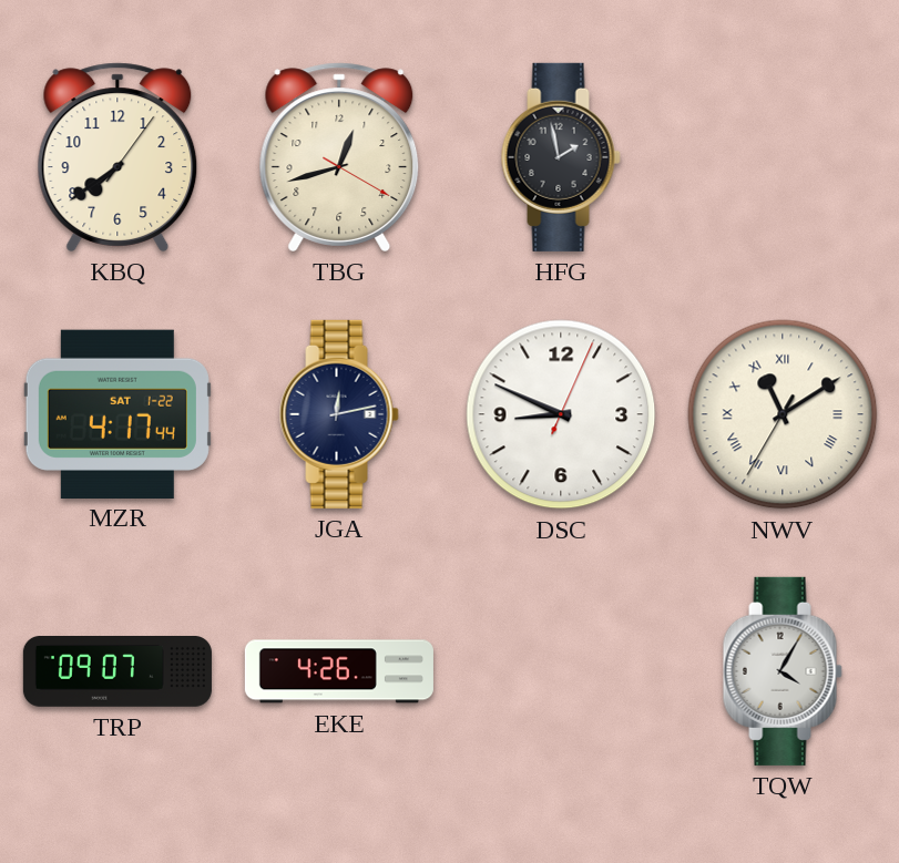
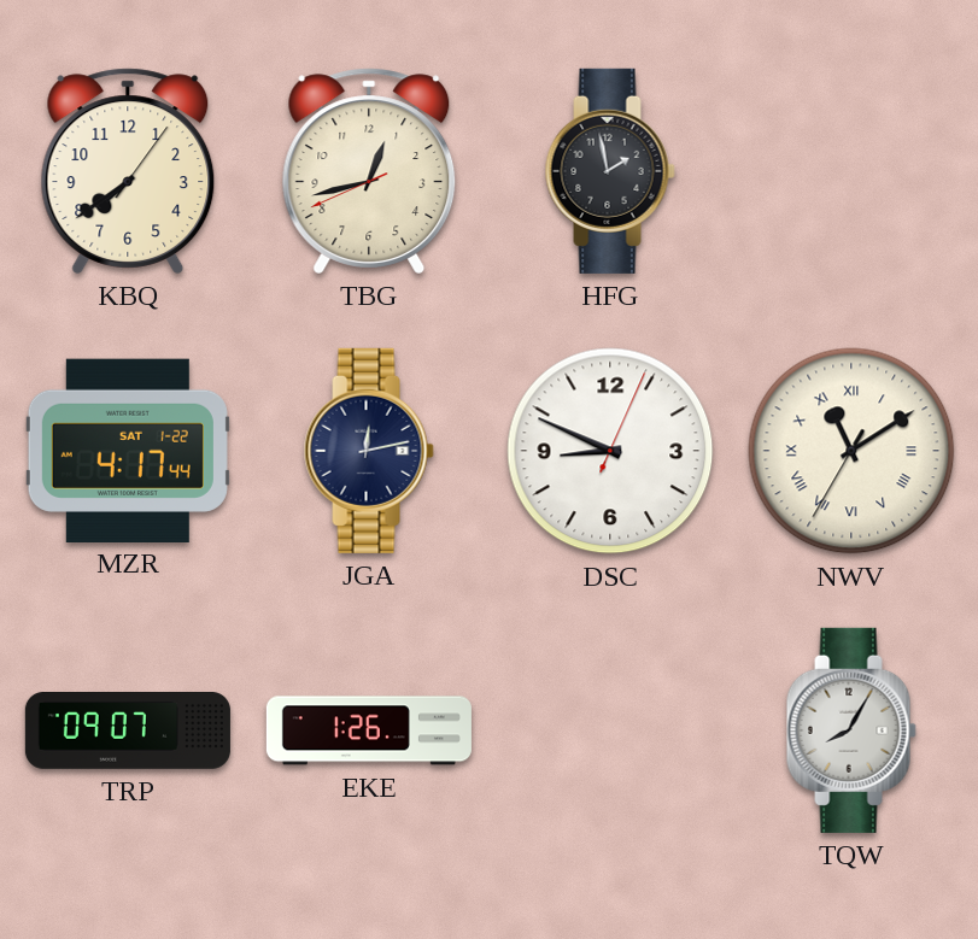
TBG: 12:42:20 -> 12:42:41
EKE: 4:26 -> 1:26
TQW: 4:05 -> 8:05
